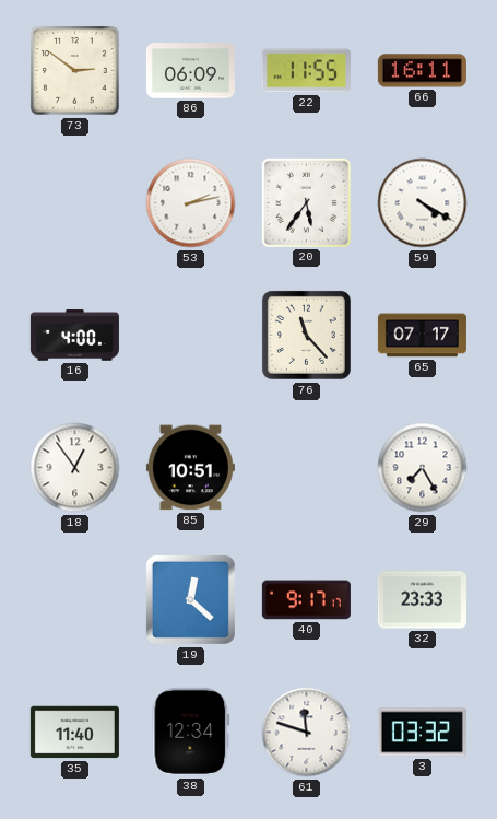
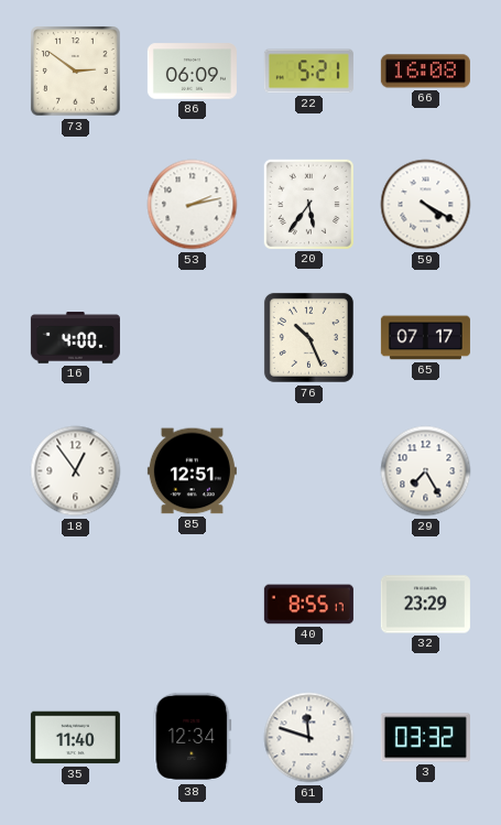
22: 11:55 -> 5:21
66: 16:11 -> 16:08
76: 11:23 -> 10:26
85: 10:51 -> 12:51
19: 12:22 -> none
40: 9:17 -> 8:55
32: 23:33 -> 23:29
